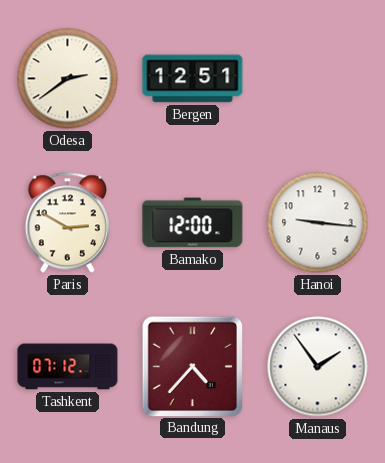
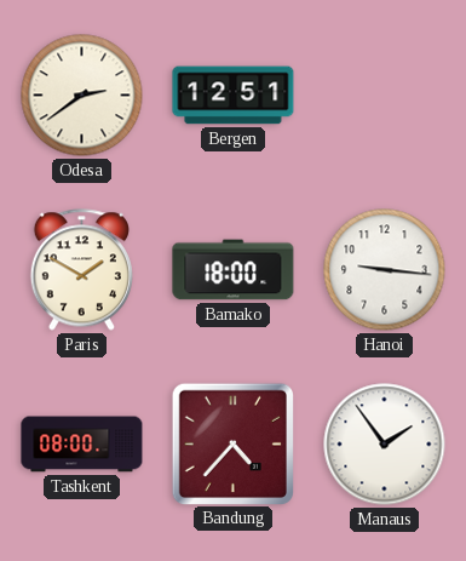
Paris: 2:50 -> 1:50
Bamako: 12:00 -> 18:00
Tashkent: 07:12 -> 08:00
